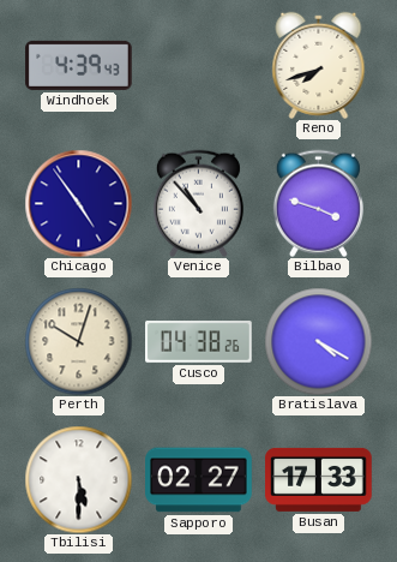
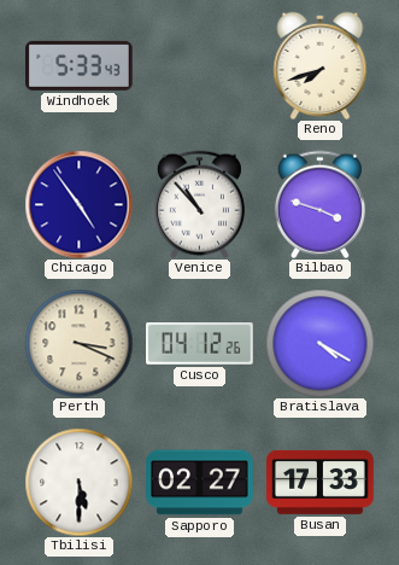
Windhoek: 4:39 -> 5:33
Perth: 10:03 -> 3:19
Cusco: 04:38 -> 04:12
